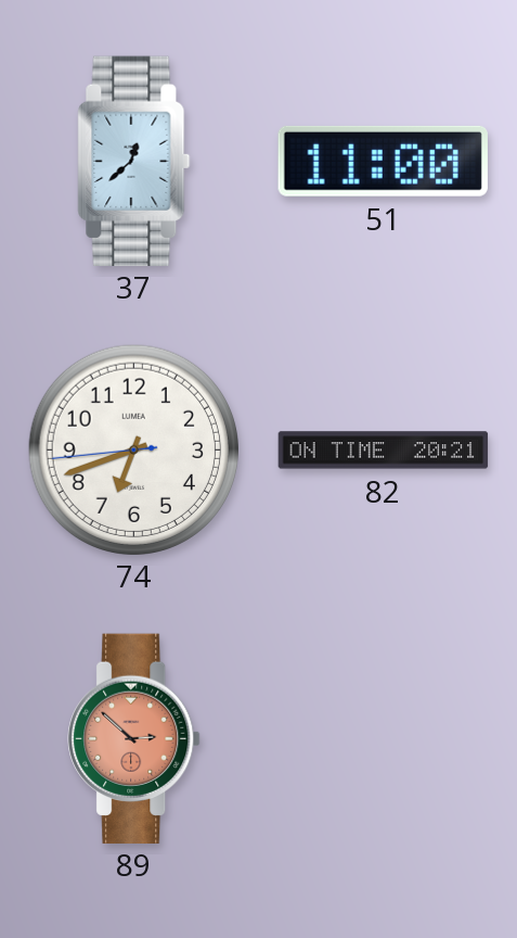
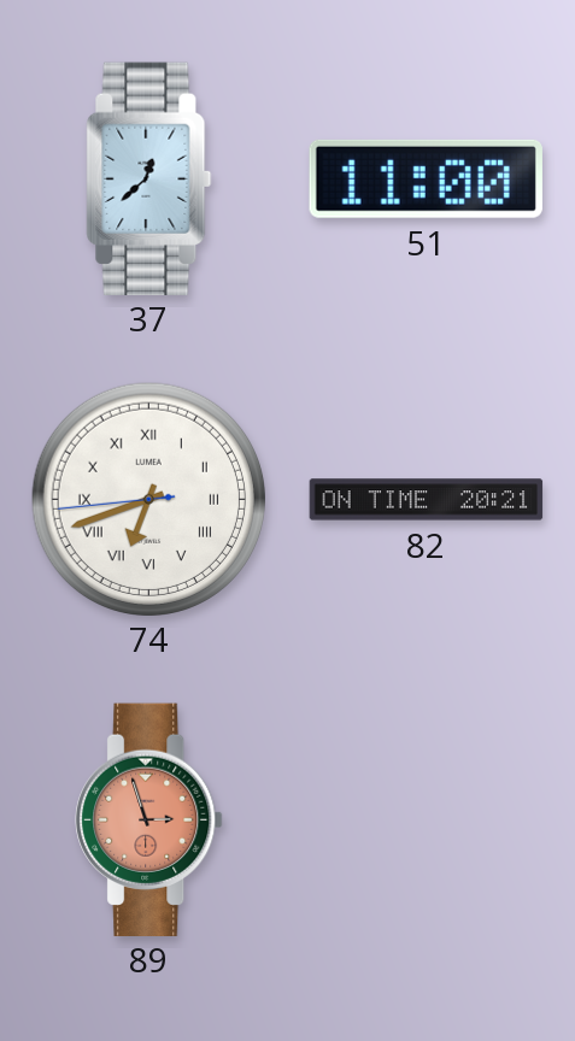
74 numerals: Arabic -> Roman
89: 2:52 -> 2:57
